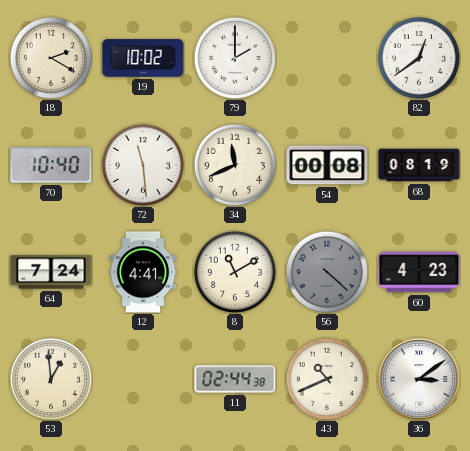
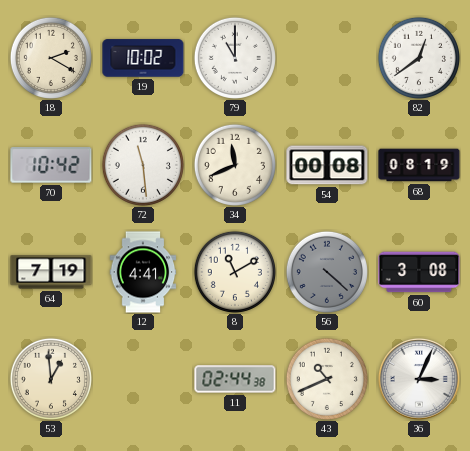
79: 2:00 -> 11:00
70: 10:40 -> 10:42
64: 7:24 -> 7:19
60: 4:23 -> 3:08
36: 3:09 -> 3:04
